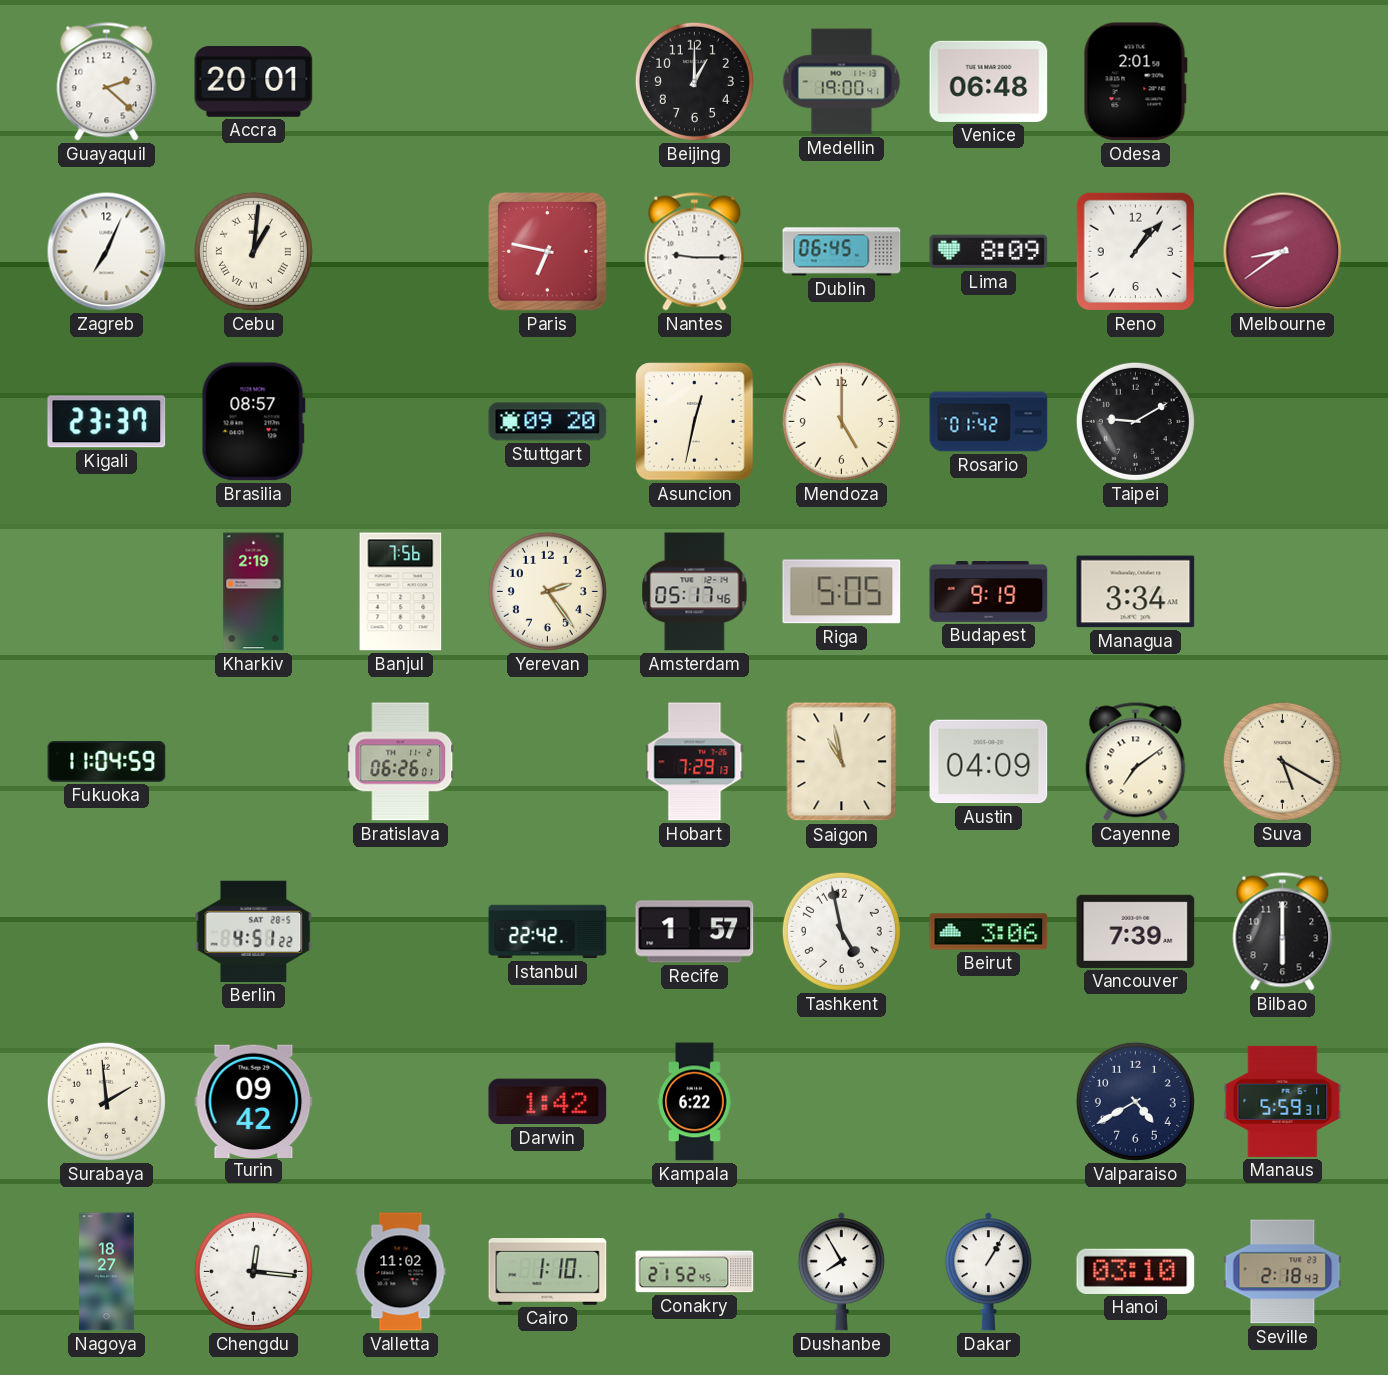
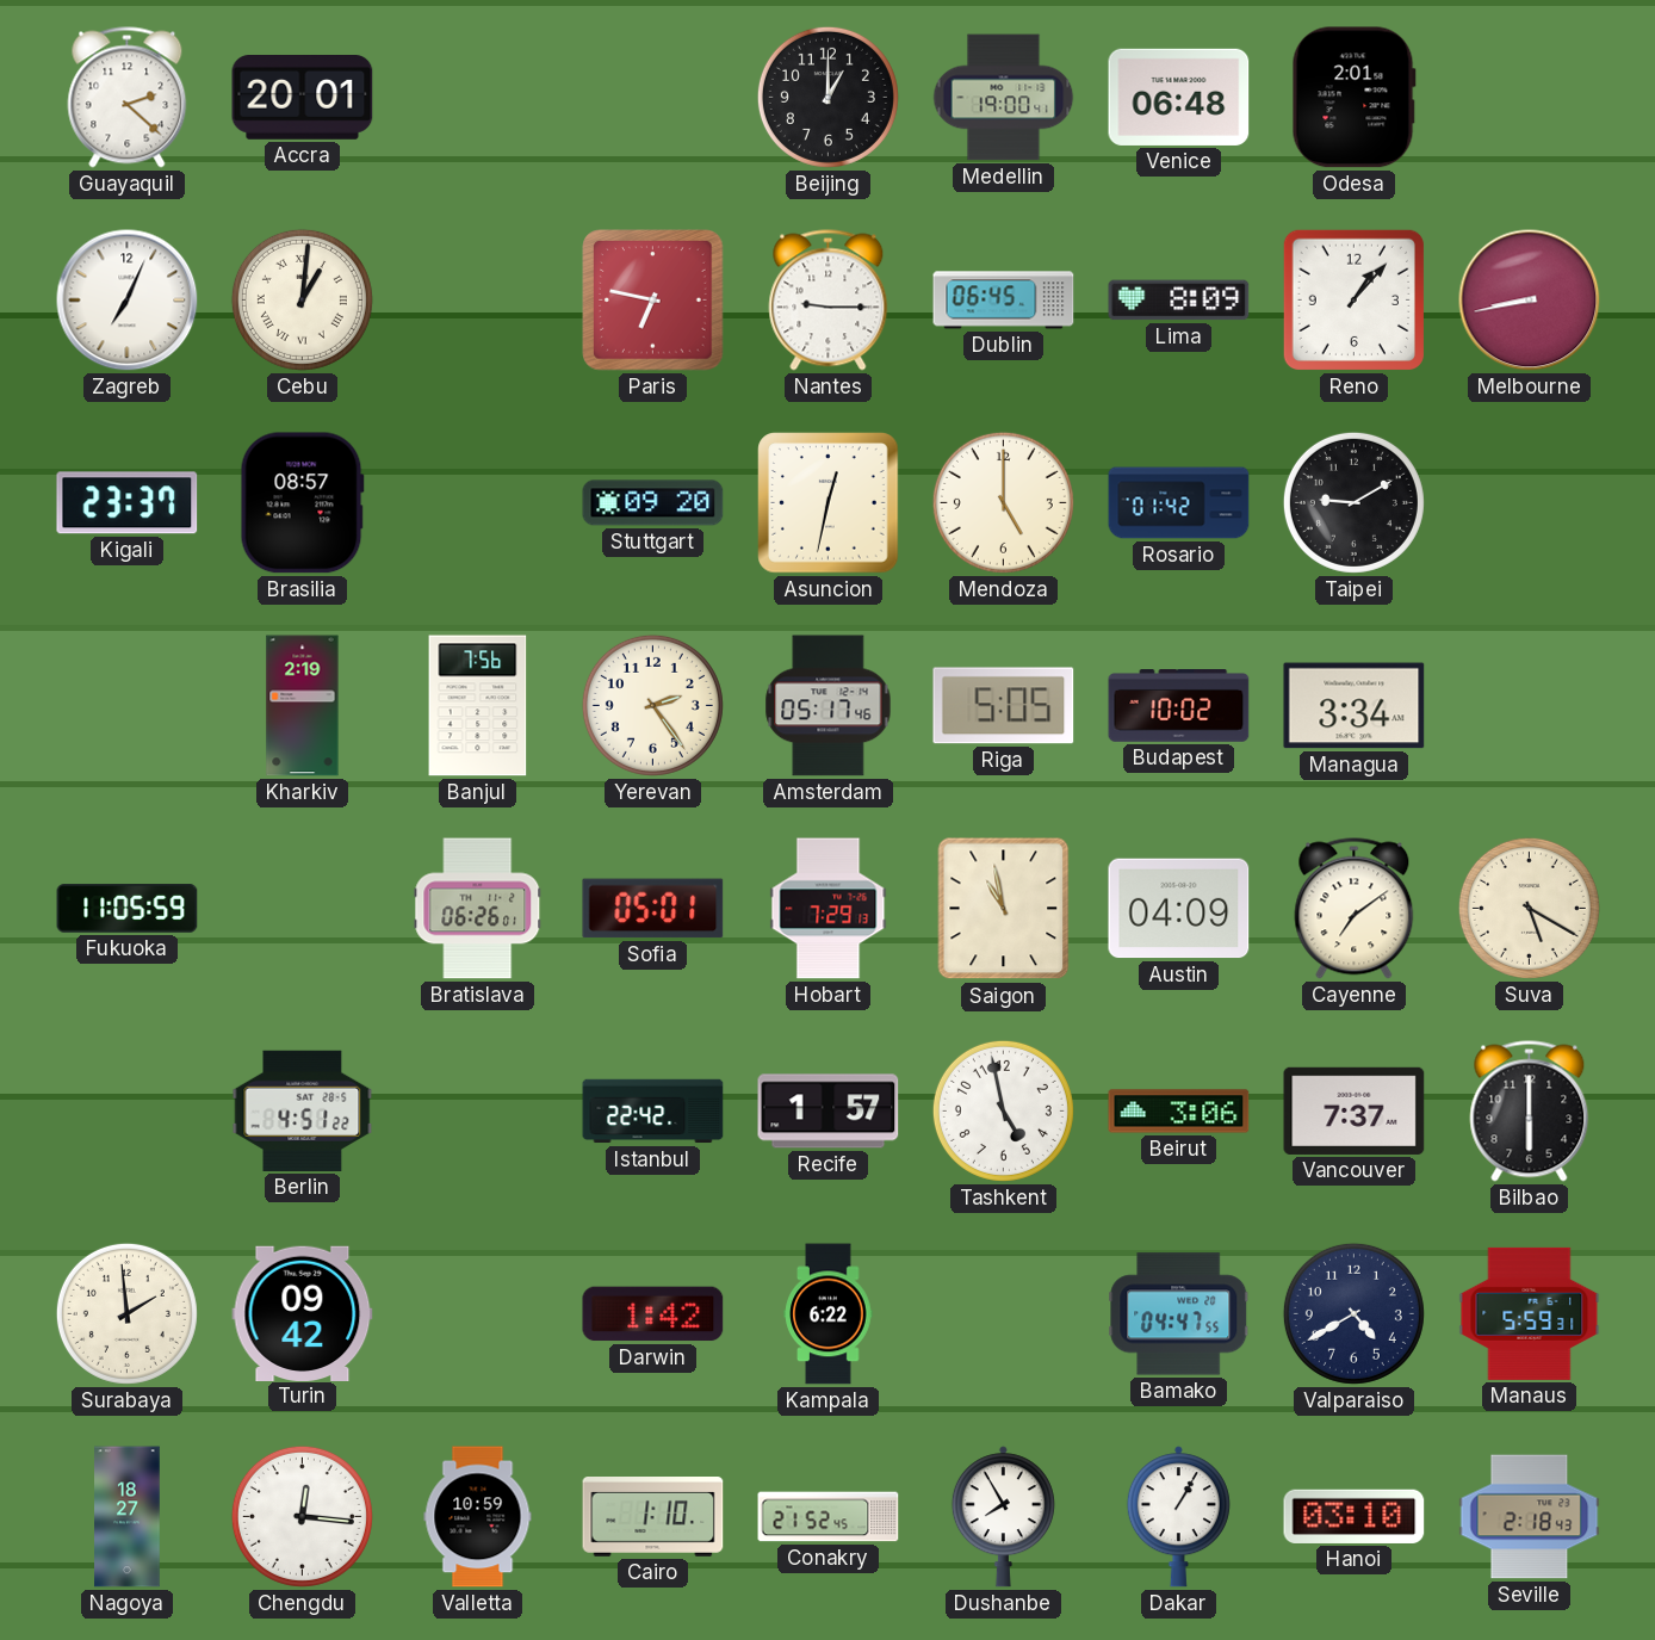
Melbourne: 8:39 -> 8:43
Budapest: 9:19 -> 10:02
Fukuoka: 11:04 -> 11:05
Sofia: none -> 05:01
Vancouver: 7:39 -> 7:37
Bamako: none -> 04:47
Valletta: 11:02 -> 10:59
